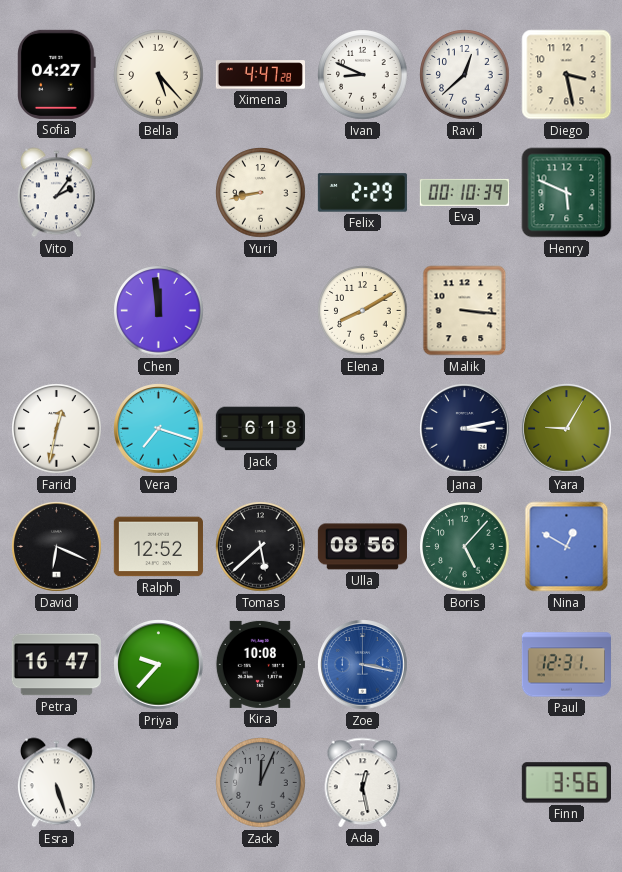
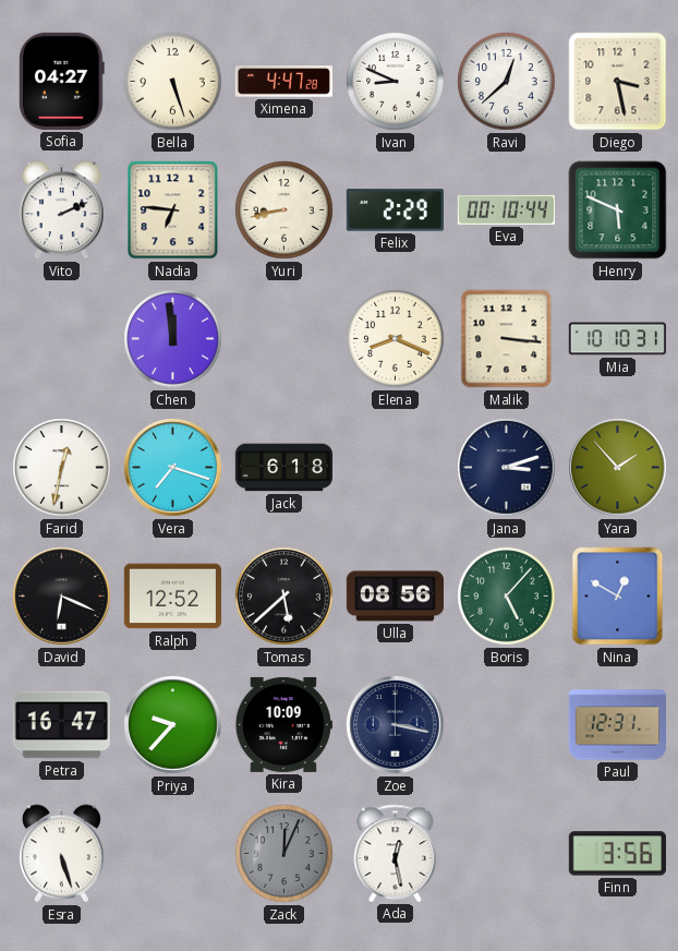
Bella: 5:23 -> 5:27
Vito: 2:06 -> 2:11
Nadia: none -> 6:46
Eva: 00:10:39 -> 00:10:44
Elena: 8:10 -> 8:19
Mia: none -> 10:10
Jana: 3:13 -> 3:12
Yara: 9:05 -> 1:53
Kira: 10:08 -> 10:09
Zoe dial: blue -> navy
